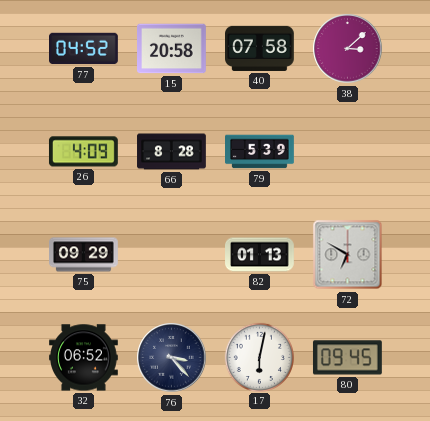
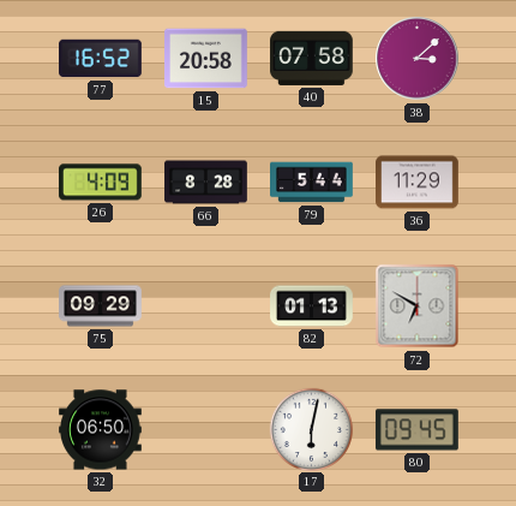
77: 04:52 -> 16:52
79: 5:39 -> 5:44
36: none -> 11:29
32: 06:52 -> 06:50
76: 3:23 -> none
